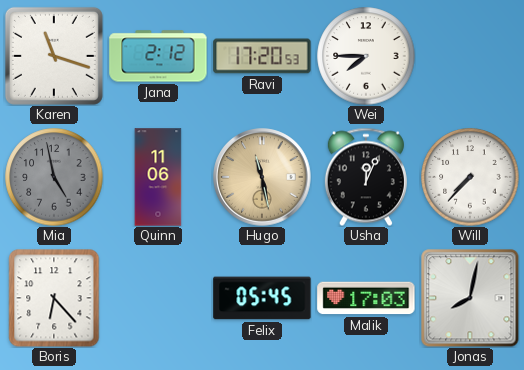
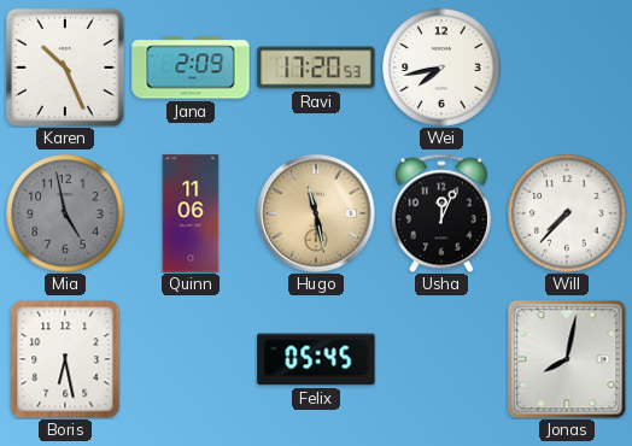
Karen: 11:18 -> 10:26
Jana: 2:12 -> 2:09
Wei: 7:45 -> 7:43
Boris: 6:23 -> 6:28
Malik: 17:03 -> none
